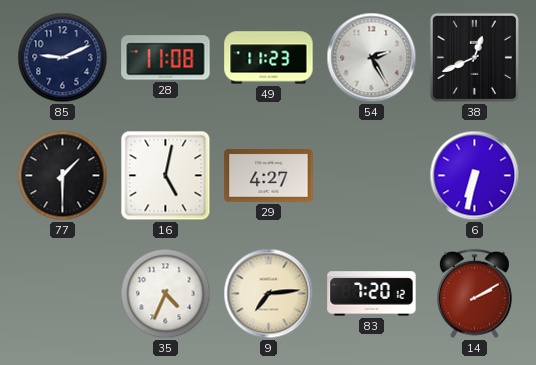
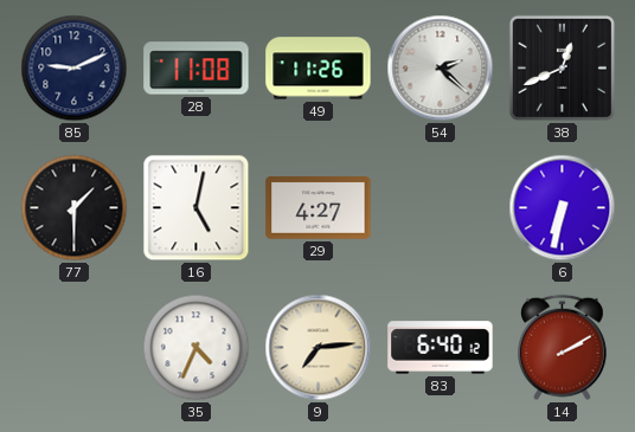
49: 11:23 -> 11:26
54: 2:25 -> 2:22
83: 7:20 -> 6:40
